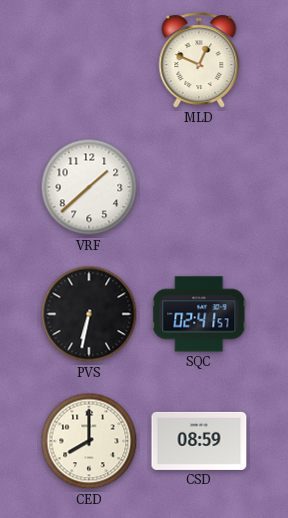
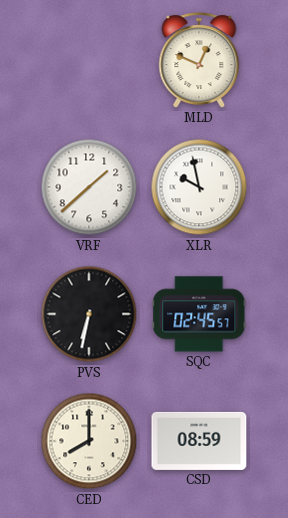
XLR: none -> 9:58
SQC: 02:41 -> 02:45
